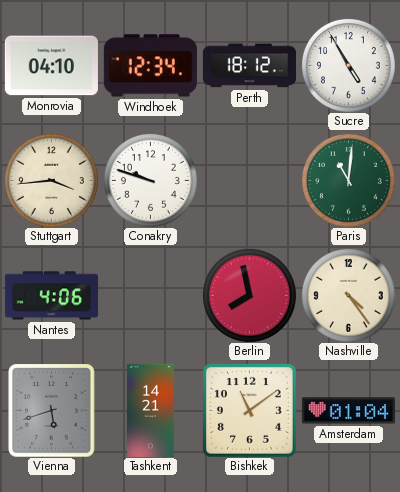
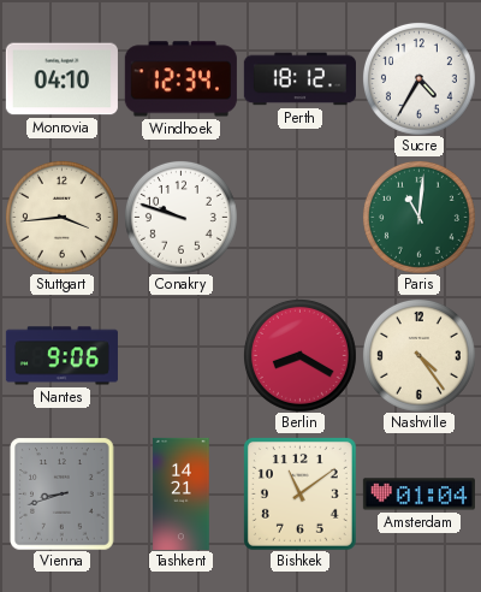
Sucre: 4:55 -> 4:35
Nantes: 4:06 -> 9:06
Berlin: 7:58 -> 8:20
Vienna: 5:42 -> 8:42
